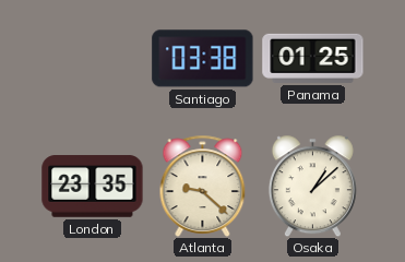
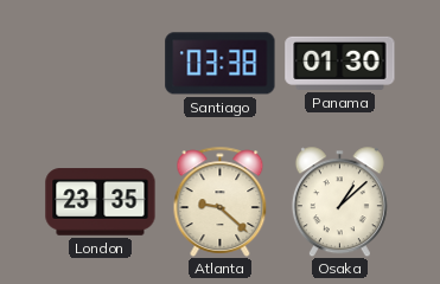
Panama: 01:25 -> 01:30
